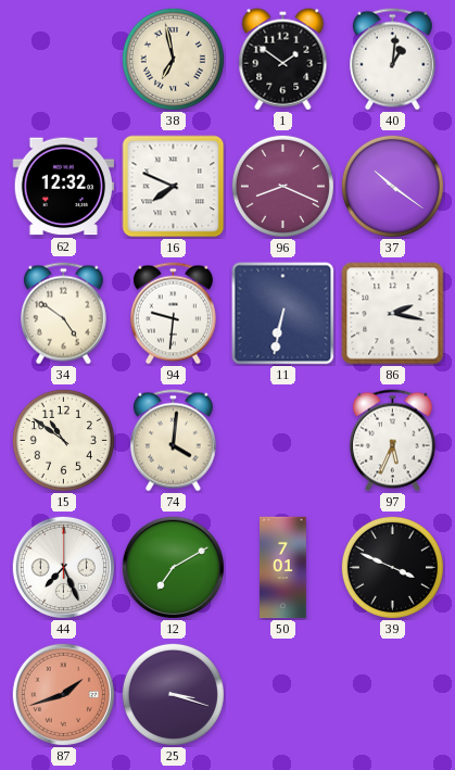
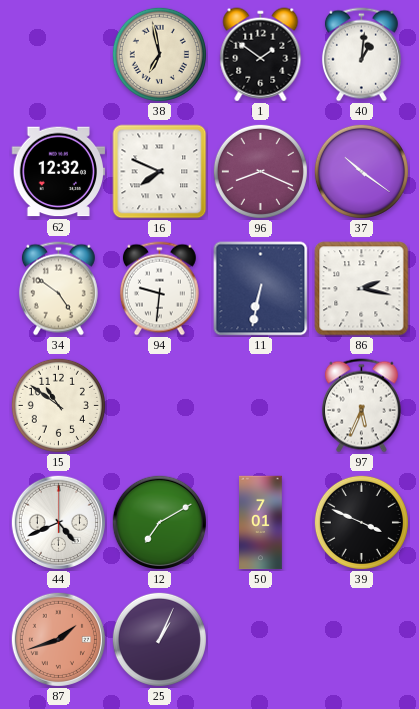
74: 4:01 -> none
44: 7:26 -> 4:41
25: 3:18 -> 1:04
